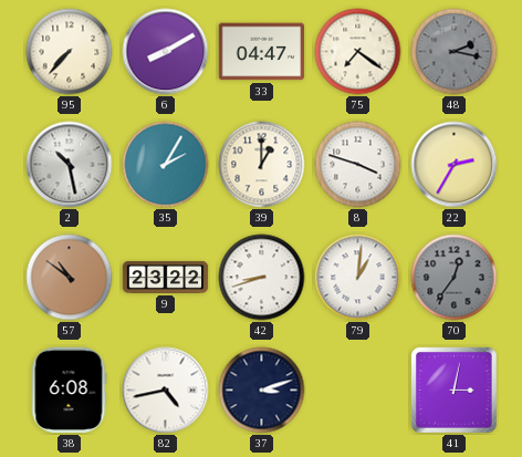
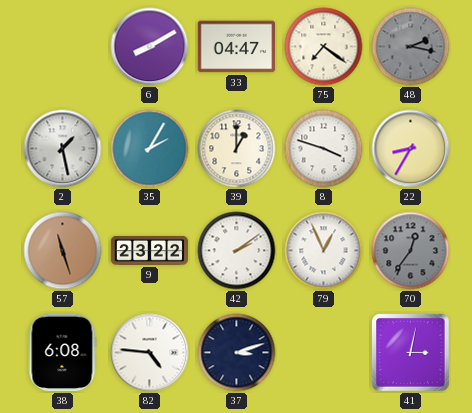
95: 7:37 -> none
2: 10:28 -> 1:28
22: 2:35 -> 8:35
57: 10:51 -> 11:27
42: 8:42 -> 2:09
79: 1:01 -> 12:56
82: 4:43 -> 4:46
